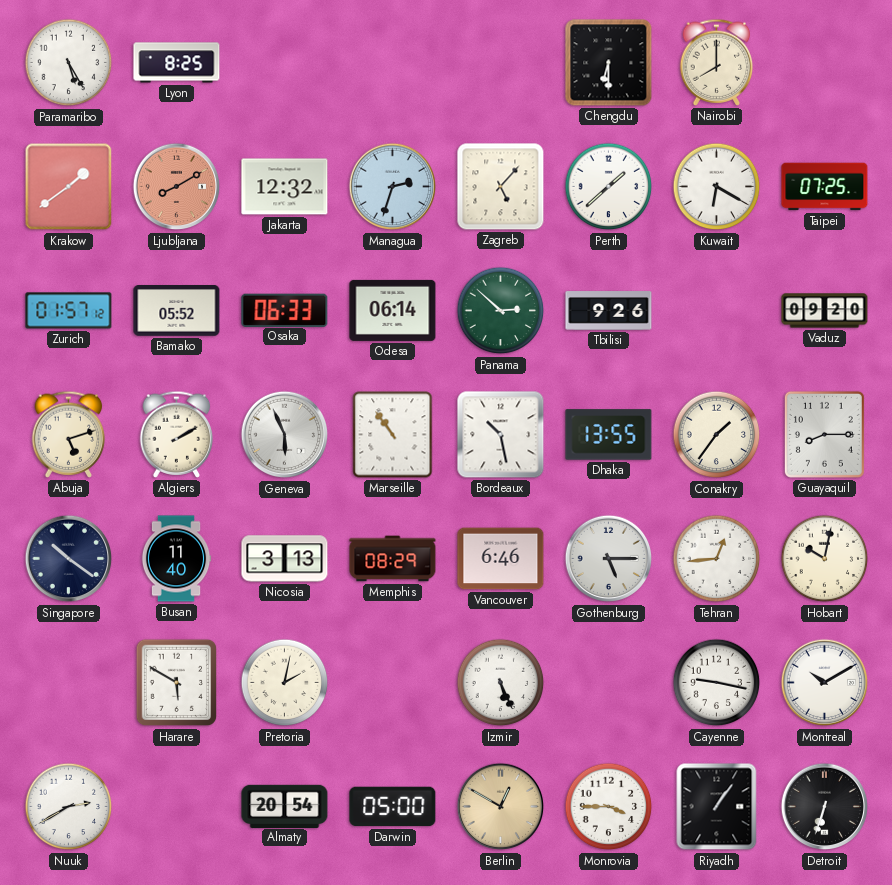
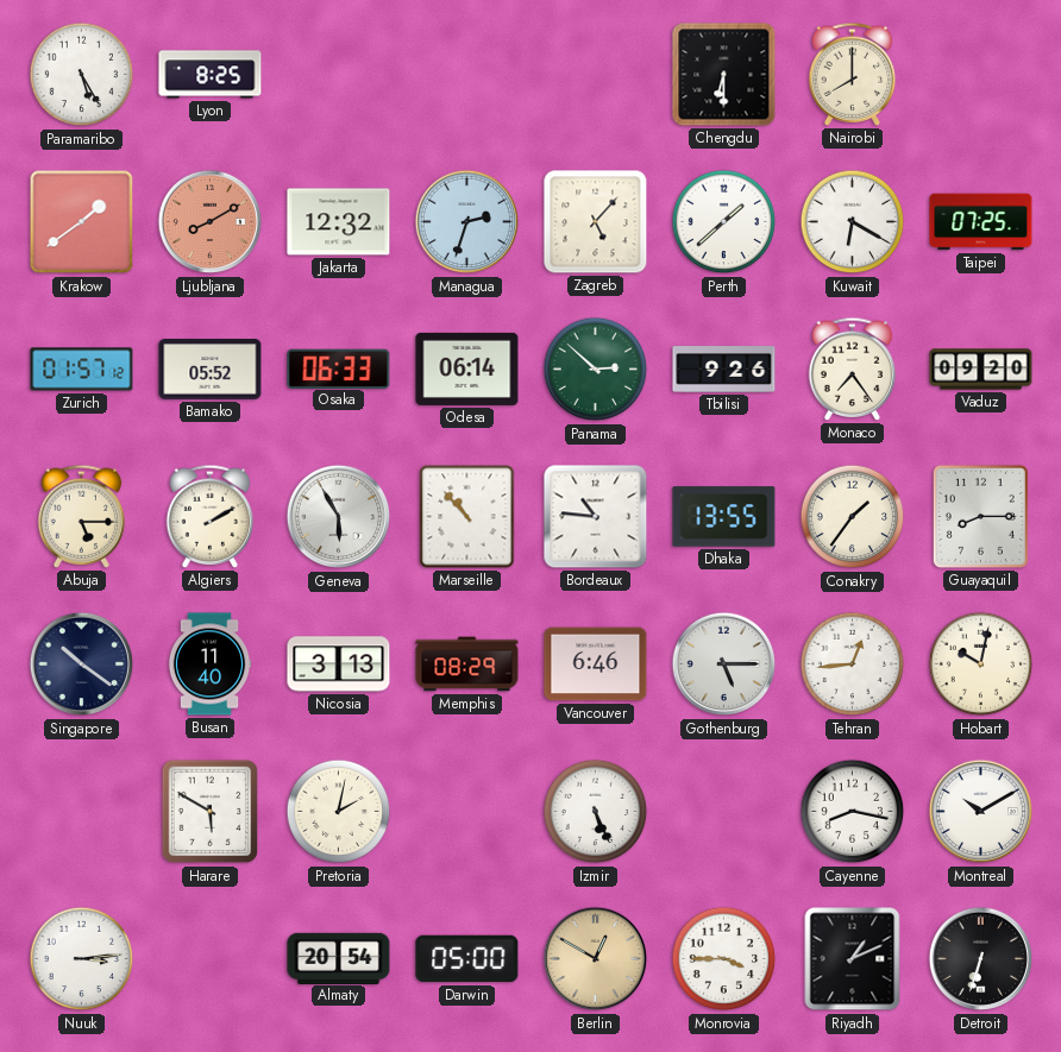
Monaco: none -> 7:24
Abuja: 5:12 -> 5:15
Geneva: 5:56 -> 5:55
Marseille: 10:54 -> 10:53
Bordeaux: 10:28 -> 10:46
Cayenne: 9:17 -> 8:17
Nuuk: 2:40 -> 3:14
Riyadh: 1:06 -> 1:11
